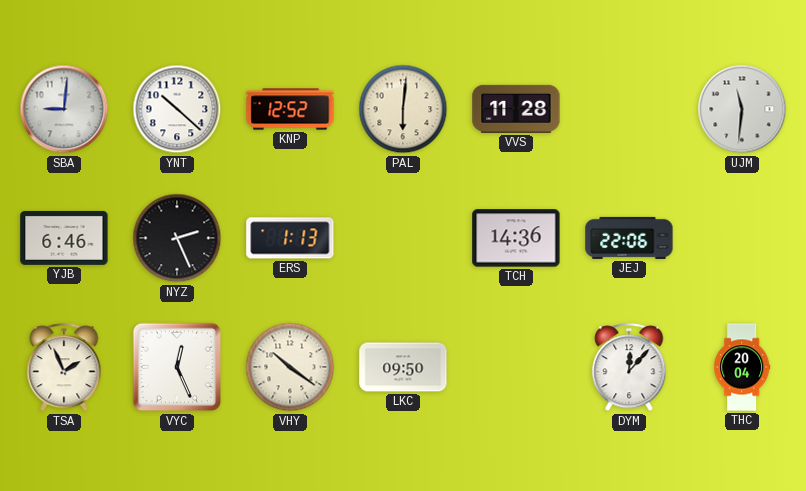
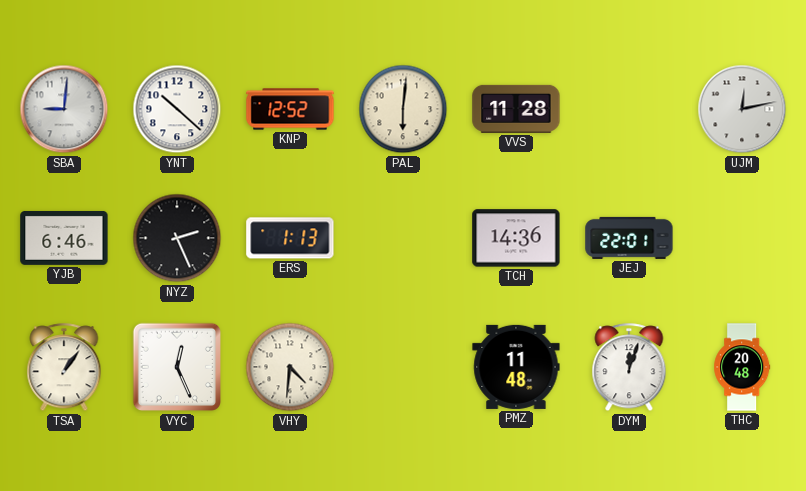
UJM: 11:31 -> 12:13
JEJ: 22:06 -> 22:01
TSA: 1:56 -> 1:06
VHY: 10:21 -> 4:31
LKC: 09:50 -> none
PMZ: none -> 11:48
DYM: 12:07 -> 12:03
THC: 20:04 -> 20:48
